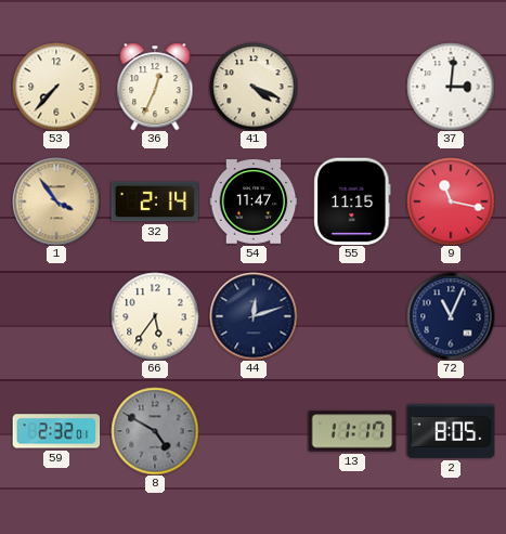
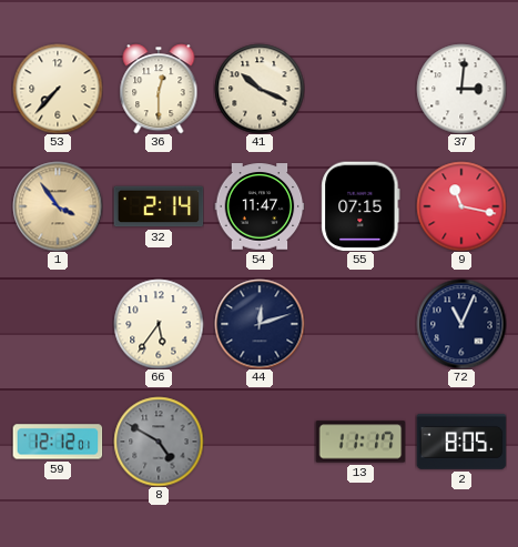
36: 12:34 -> 12:30
41: 4:19 -> 10:19
55: 11:15 -> 07:15
59: 2:32 -> 12:12
